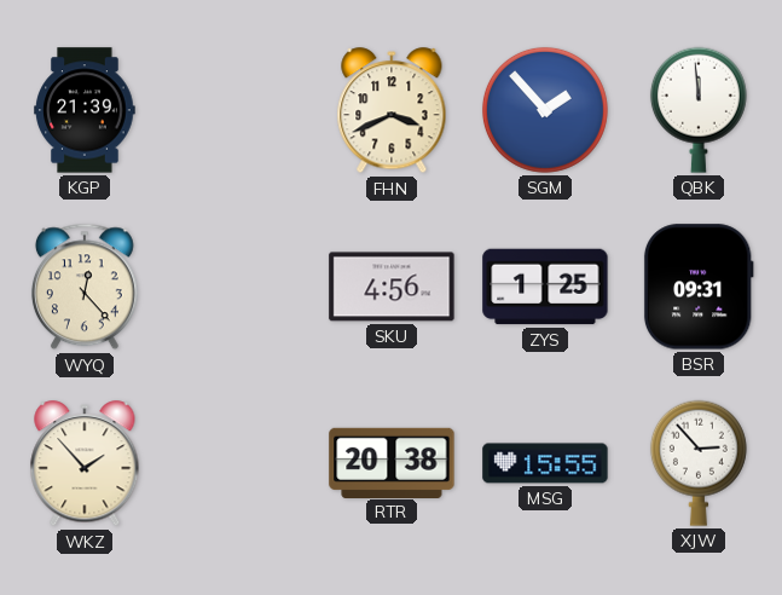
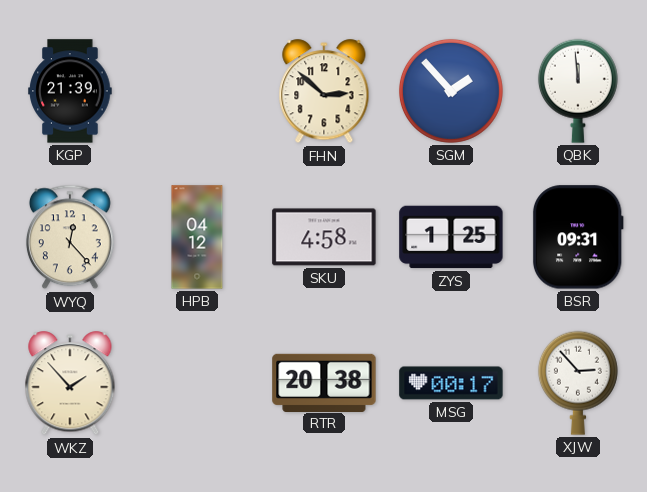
FHN: 3:41 -> 2:52
HPB: none -> 04:12
SKU: 4:56 -> 4:58
MSG: 15:55 -> 00:17
